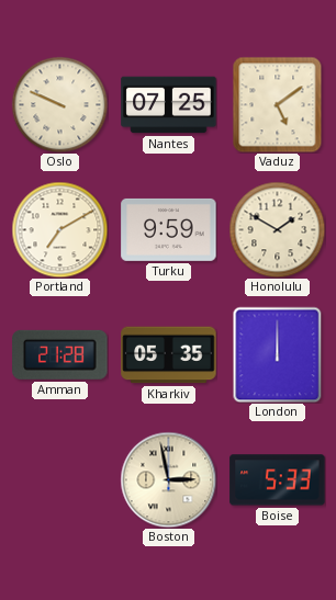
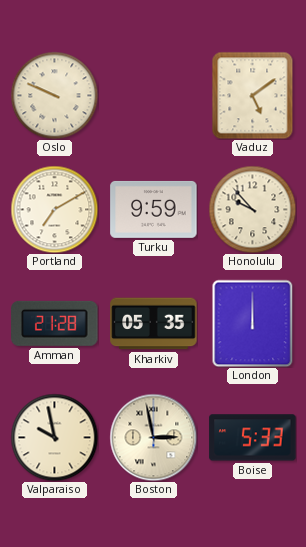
Nantes: 07:25 -> none
Honolulu: 1:50 -> 9:53
Valparaiso: none -> 9:58
